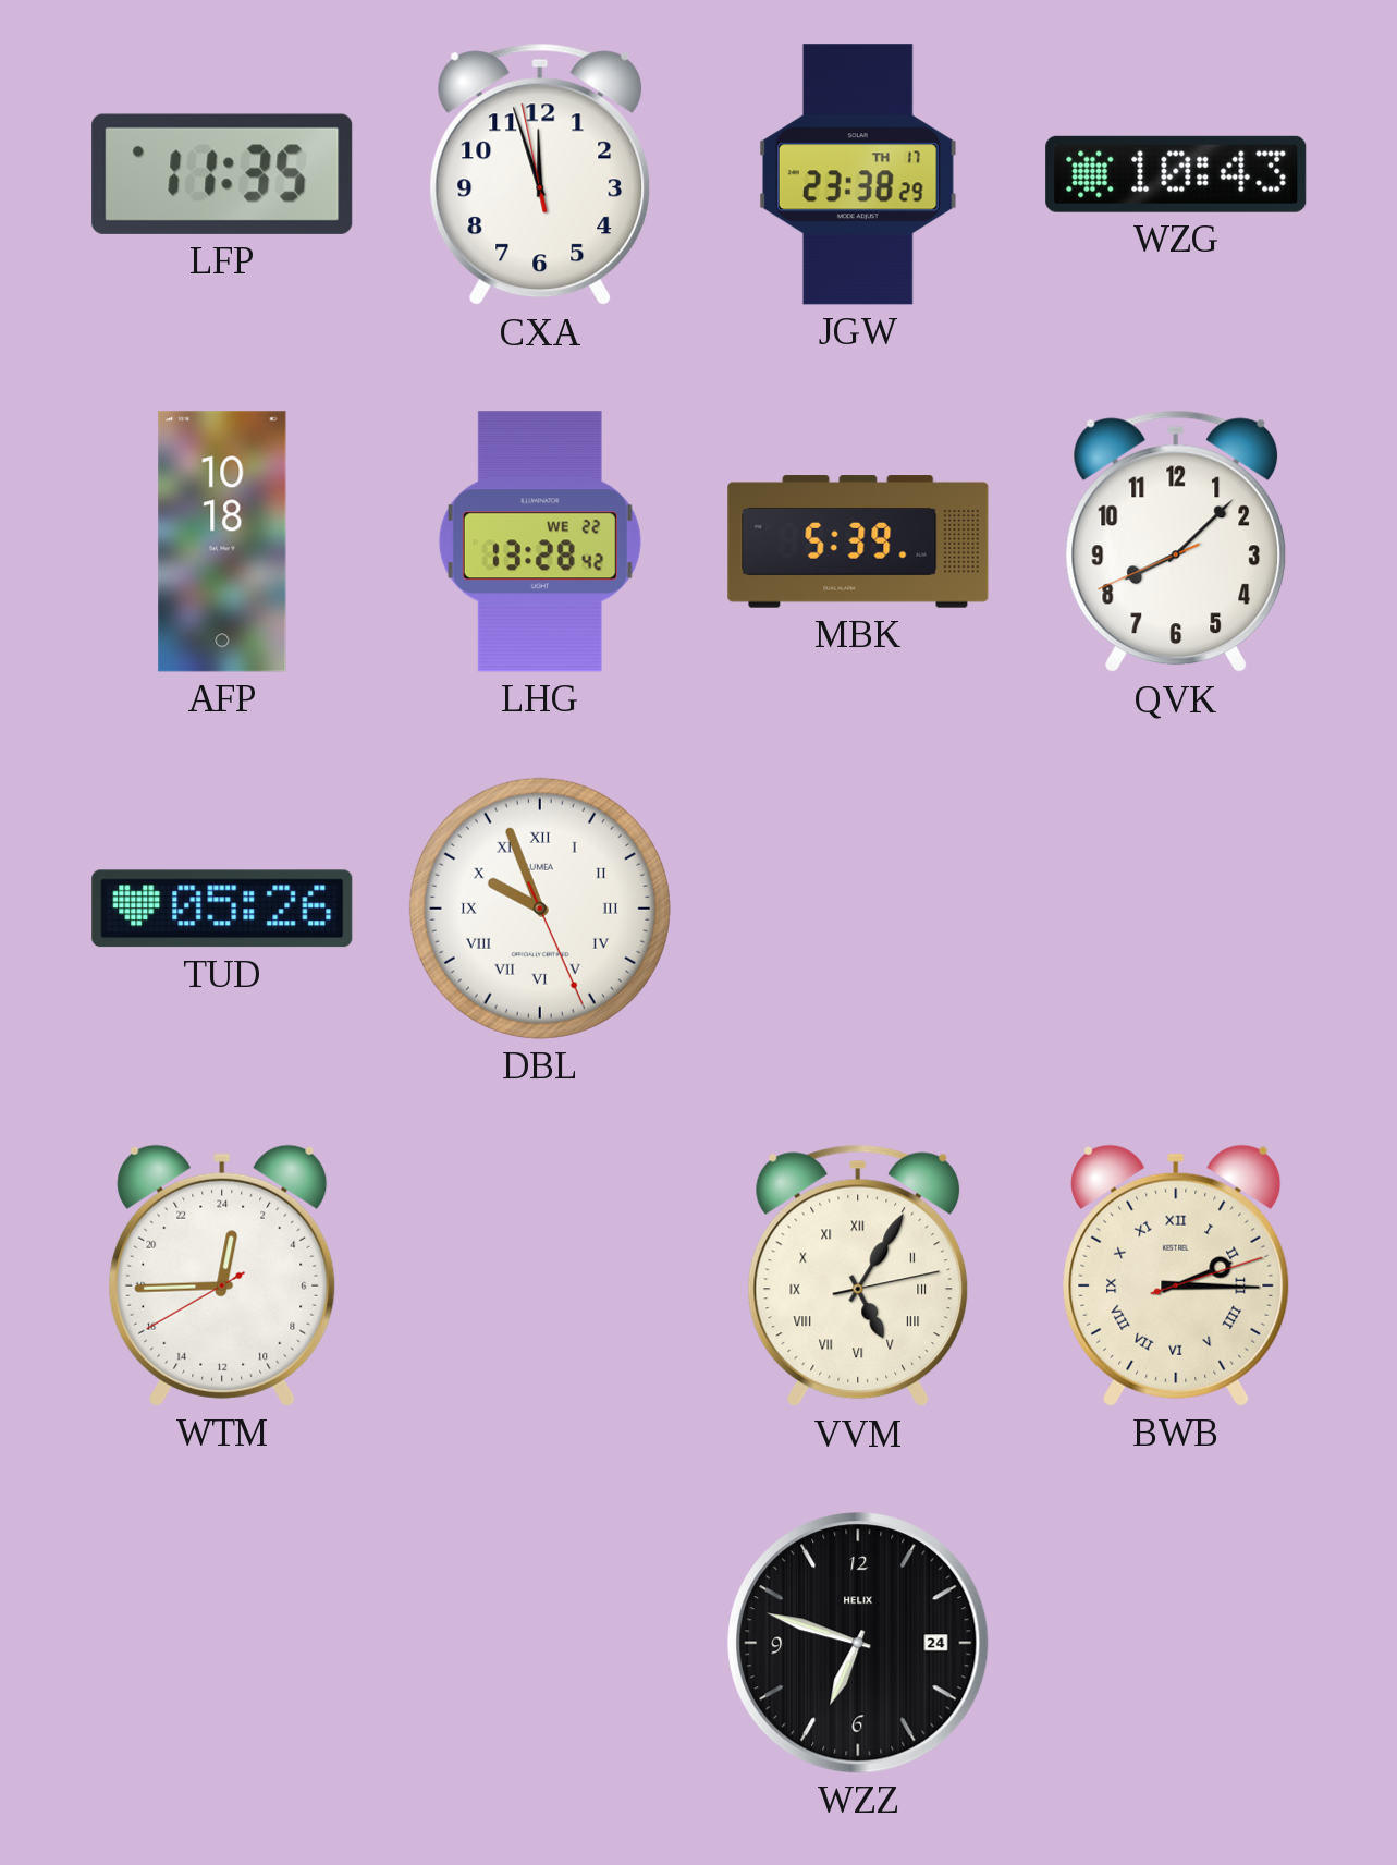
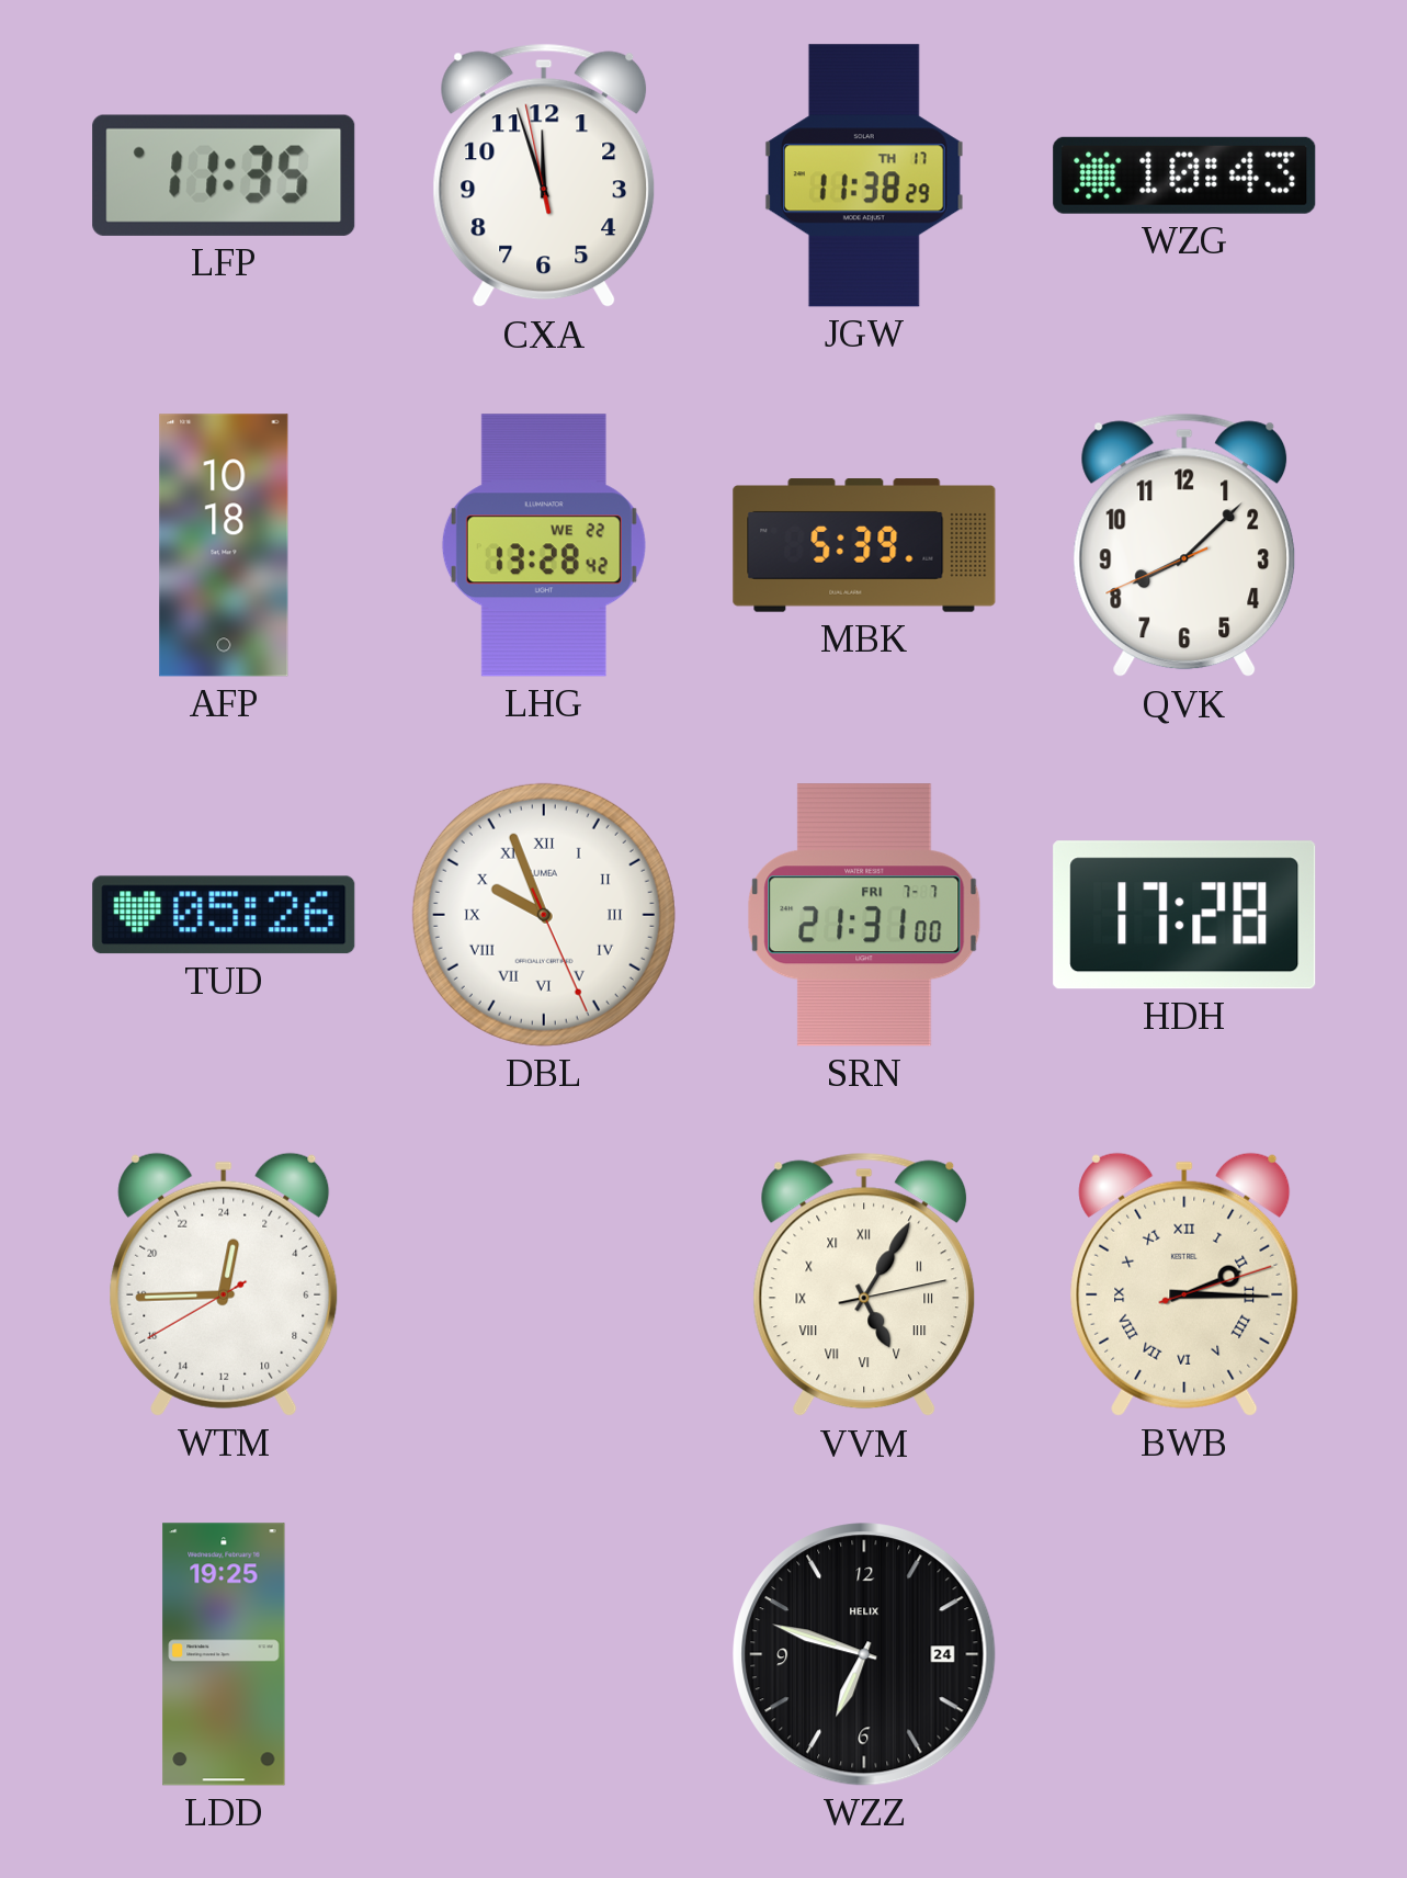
JGW: 23:38 -> 11:38
SRN: none -> 21:31
HDH: none -> 17:28
LDD: none -> 19:25
